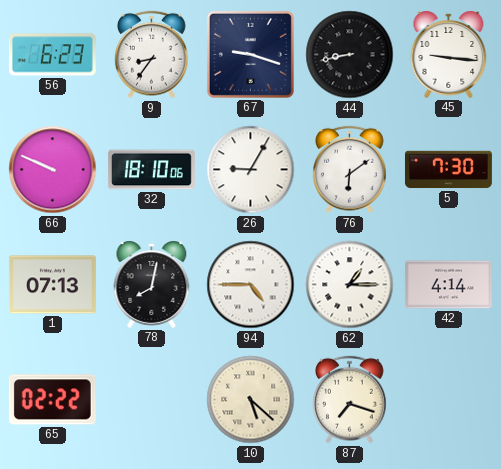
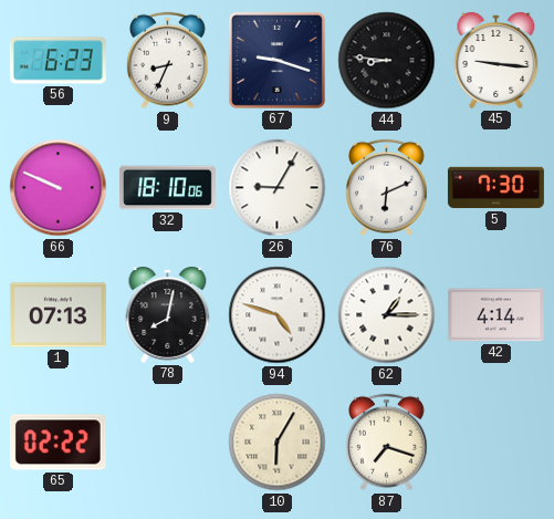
9: 8:36 -> 8:34
44: 8:43 -> 8:46
76: 6:09 -> 6:11
94: 4:45 -> 4:48
10: 5:22 -> 6:05
